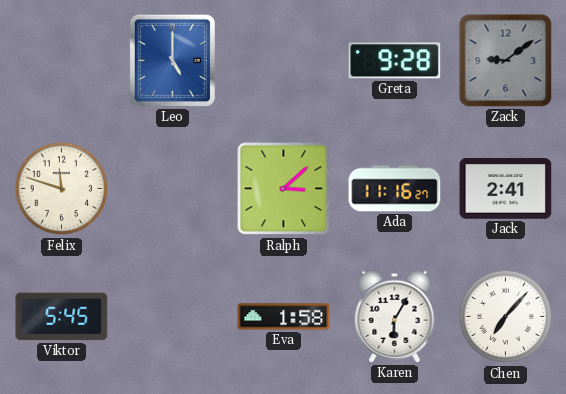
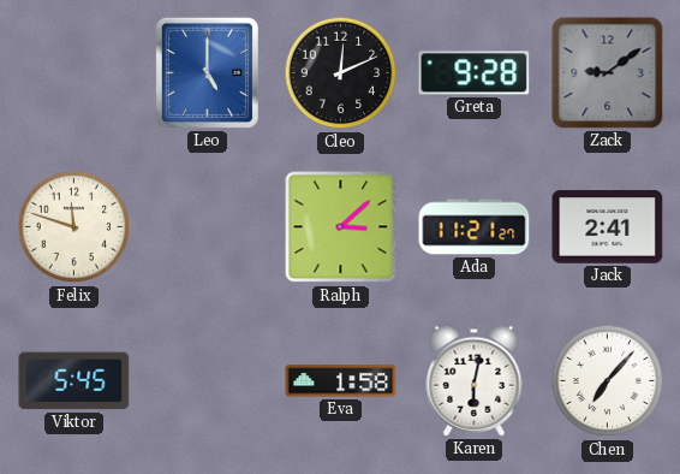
Cleo: none -> 12:11
Ada: 11:16 -> 11:21
Karen: 6:05 -> 6:02
